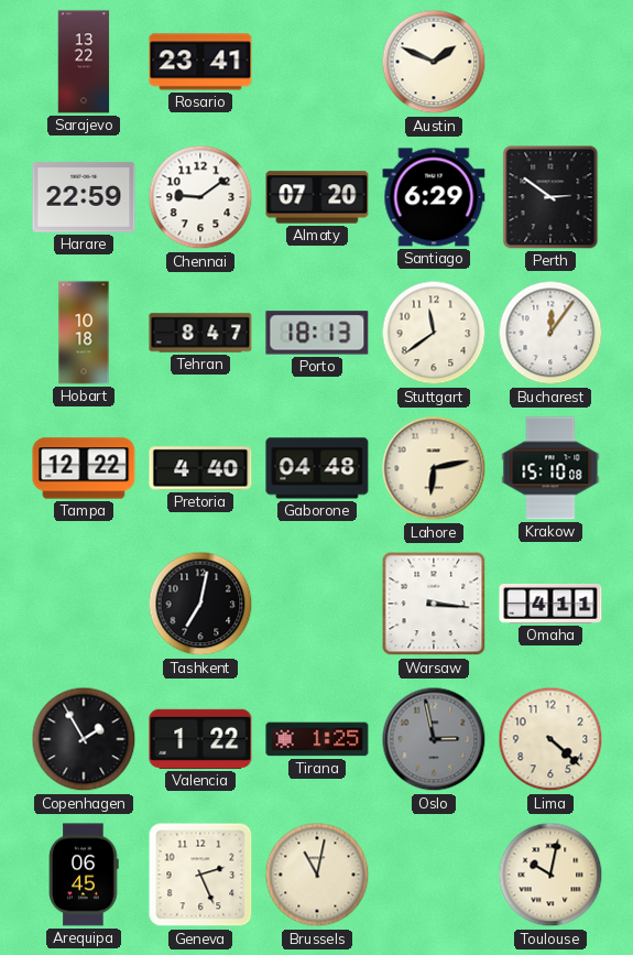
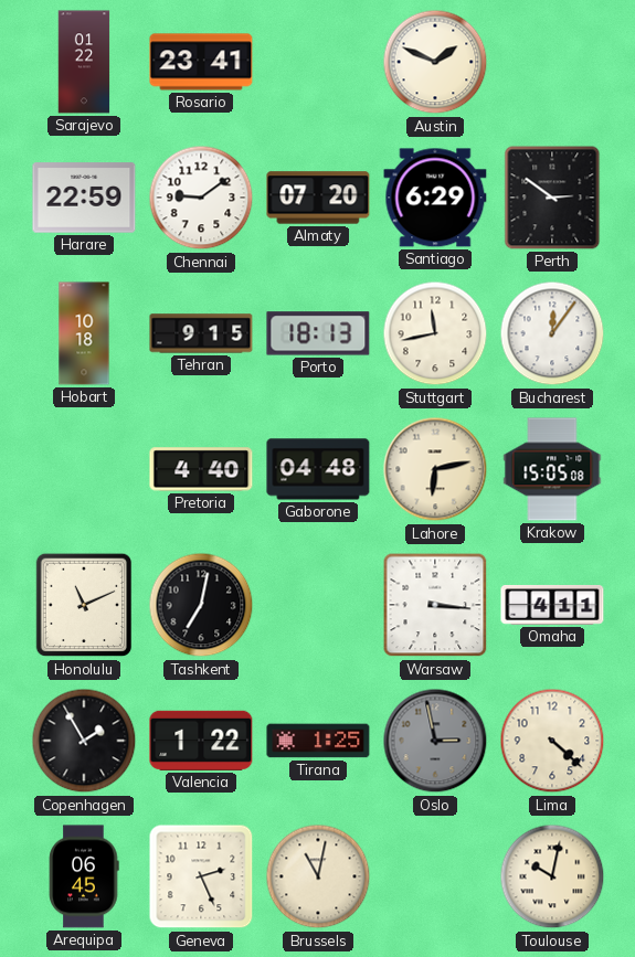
Sarajevo: 13:22 -> 01:22
Tehran: 8:47 -> 9:15
Stuttgart: 11:39 -> 11:43
Tampa: 12:22 -> none
Krakow: 15:10 -> 15:05
Honolulu: none -> 11:11
